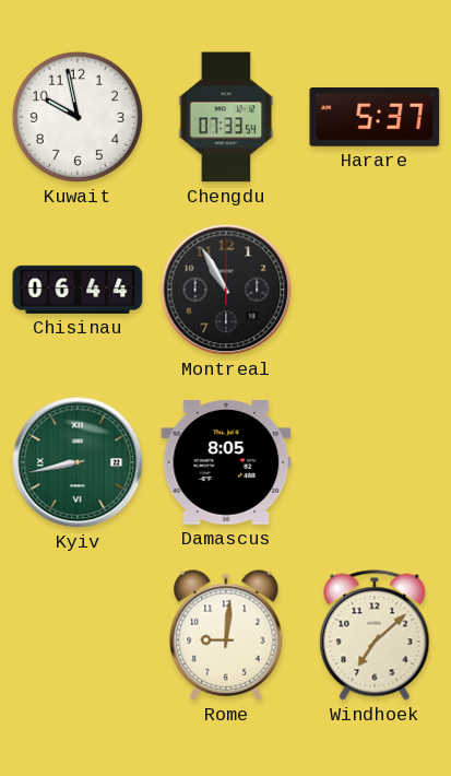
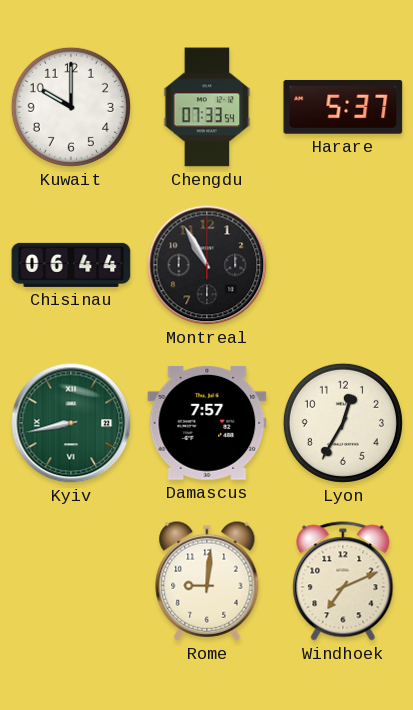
Kuwait: 9:58 -> 10:00
Damascus: 8:05 -> 7:57
Lyon: none -> 12:35
Windhoek: 7:08 -> 7:11
